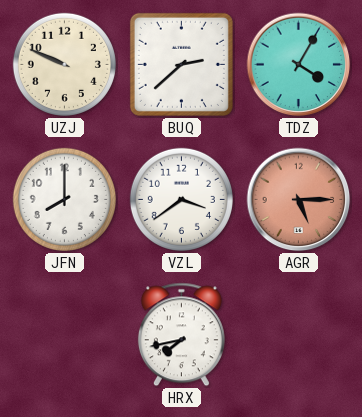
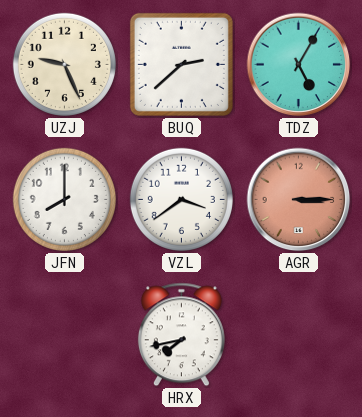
UZJ: 9:49 -> 9:26
TDZ: 4:05 -> 5:05
AGR: 5:15 -> 3:15
